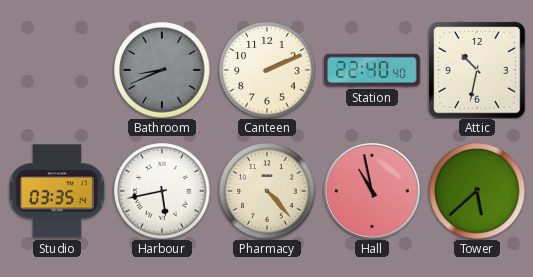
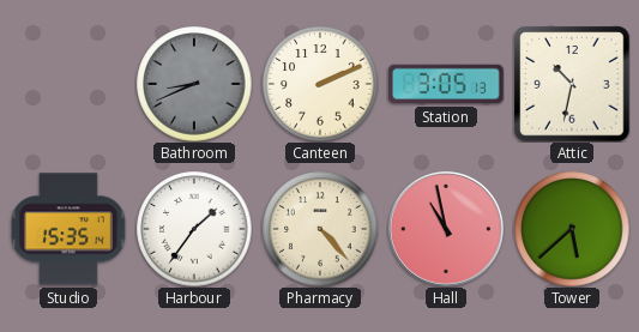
Station: 22:40 -> 3:05
Studio: 03:35 -> 15:35
Harbour: 5:43 -> 1:36
